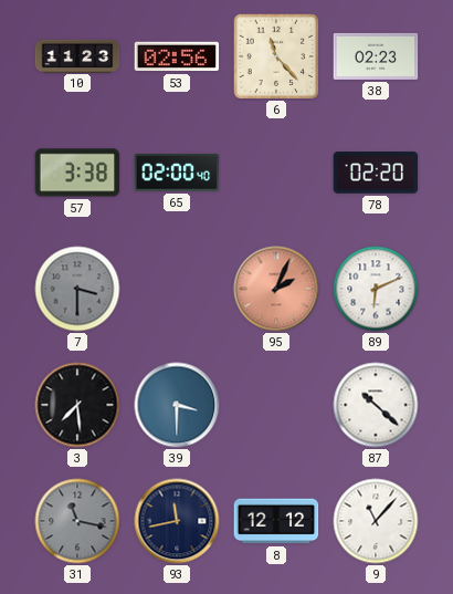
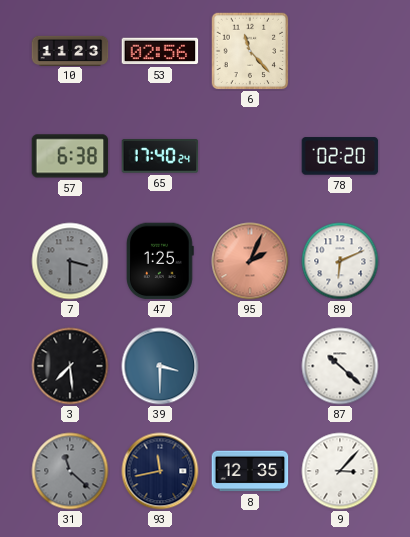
38: 02:23 -> none
57: 3:38 -> 6:38
65: 02:00 -> 17:40
47: none -> 1:25
31: 11:17 -> 11:22
8: 12:12 -> 12:35
9: 11:07 -> 3:07
